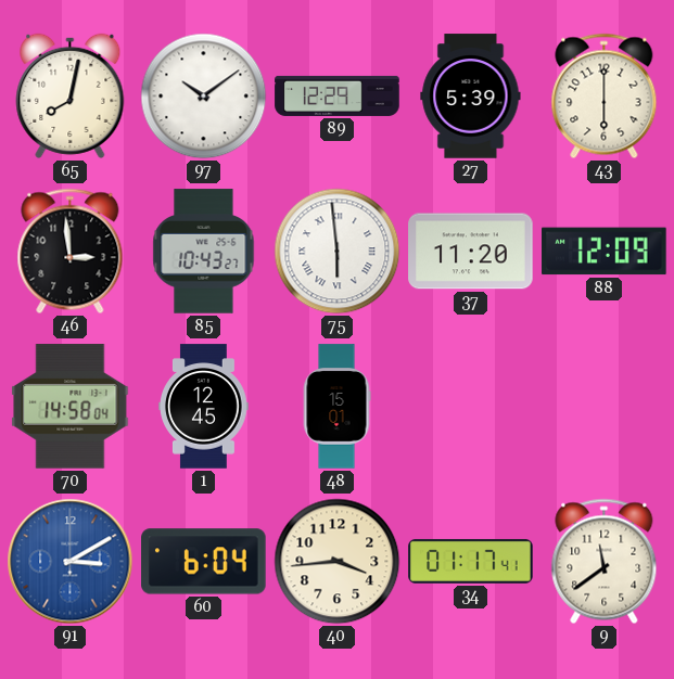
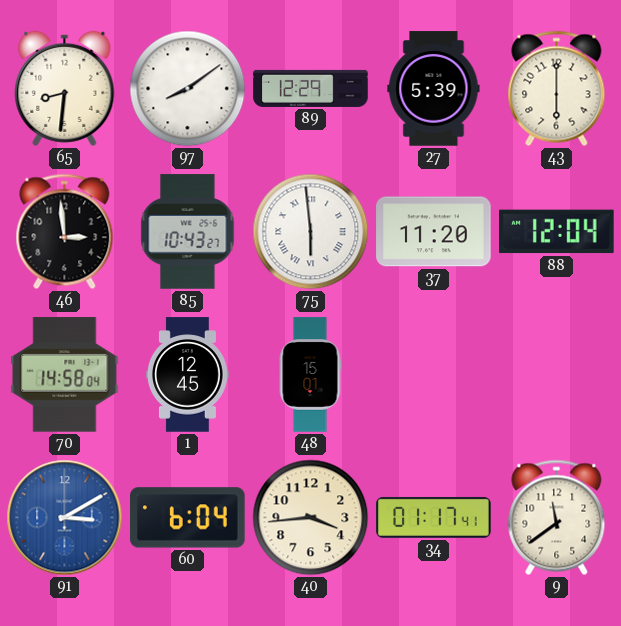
65: 8:02 -> 8:31
97: 10:09 -> 8:09
88: 12:09 -> 12:04
